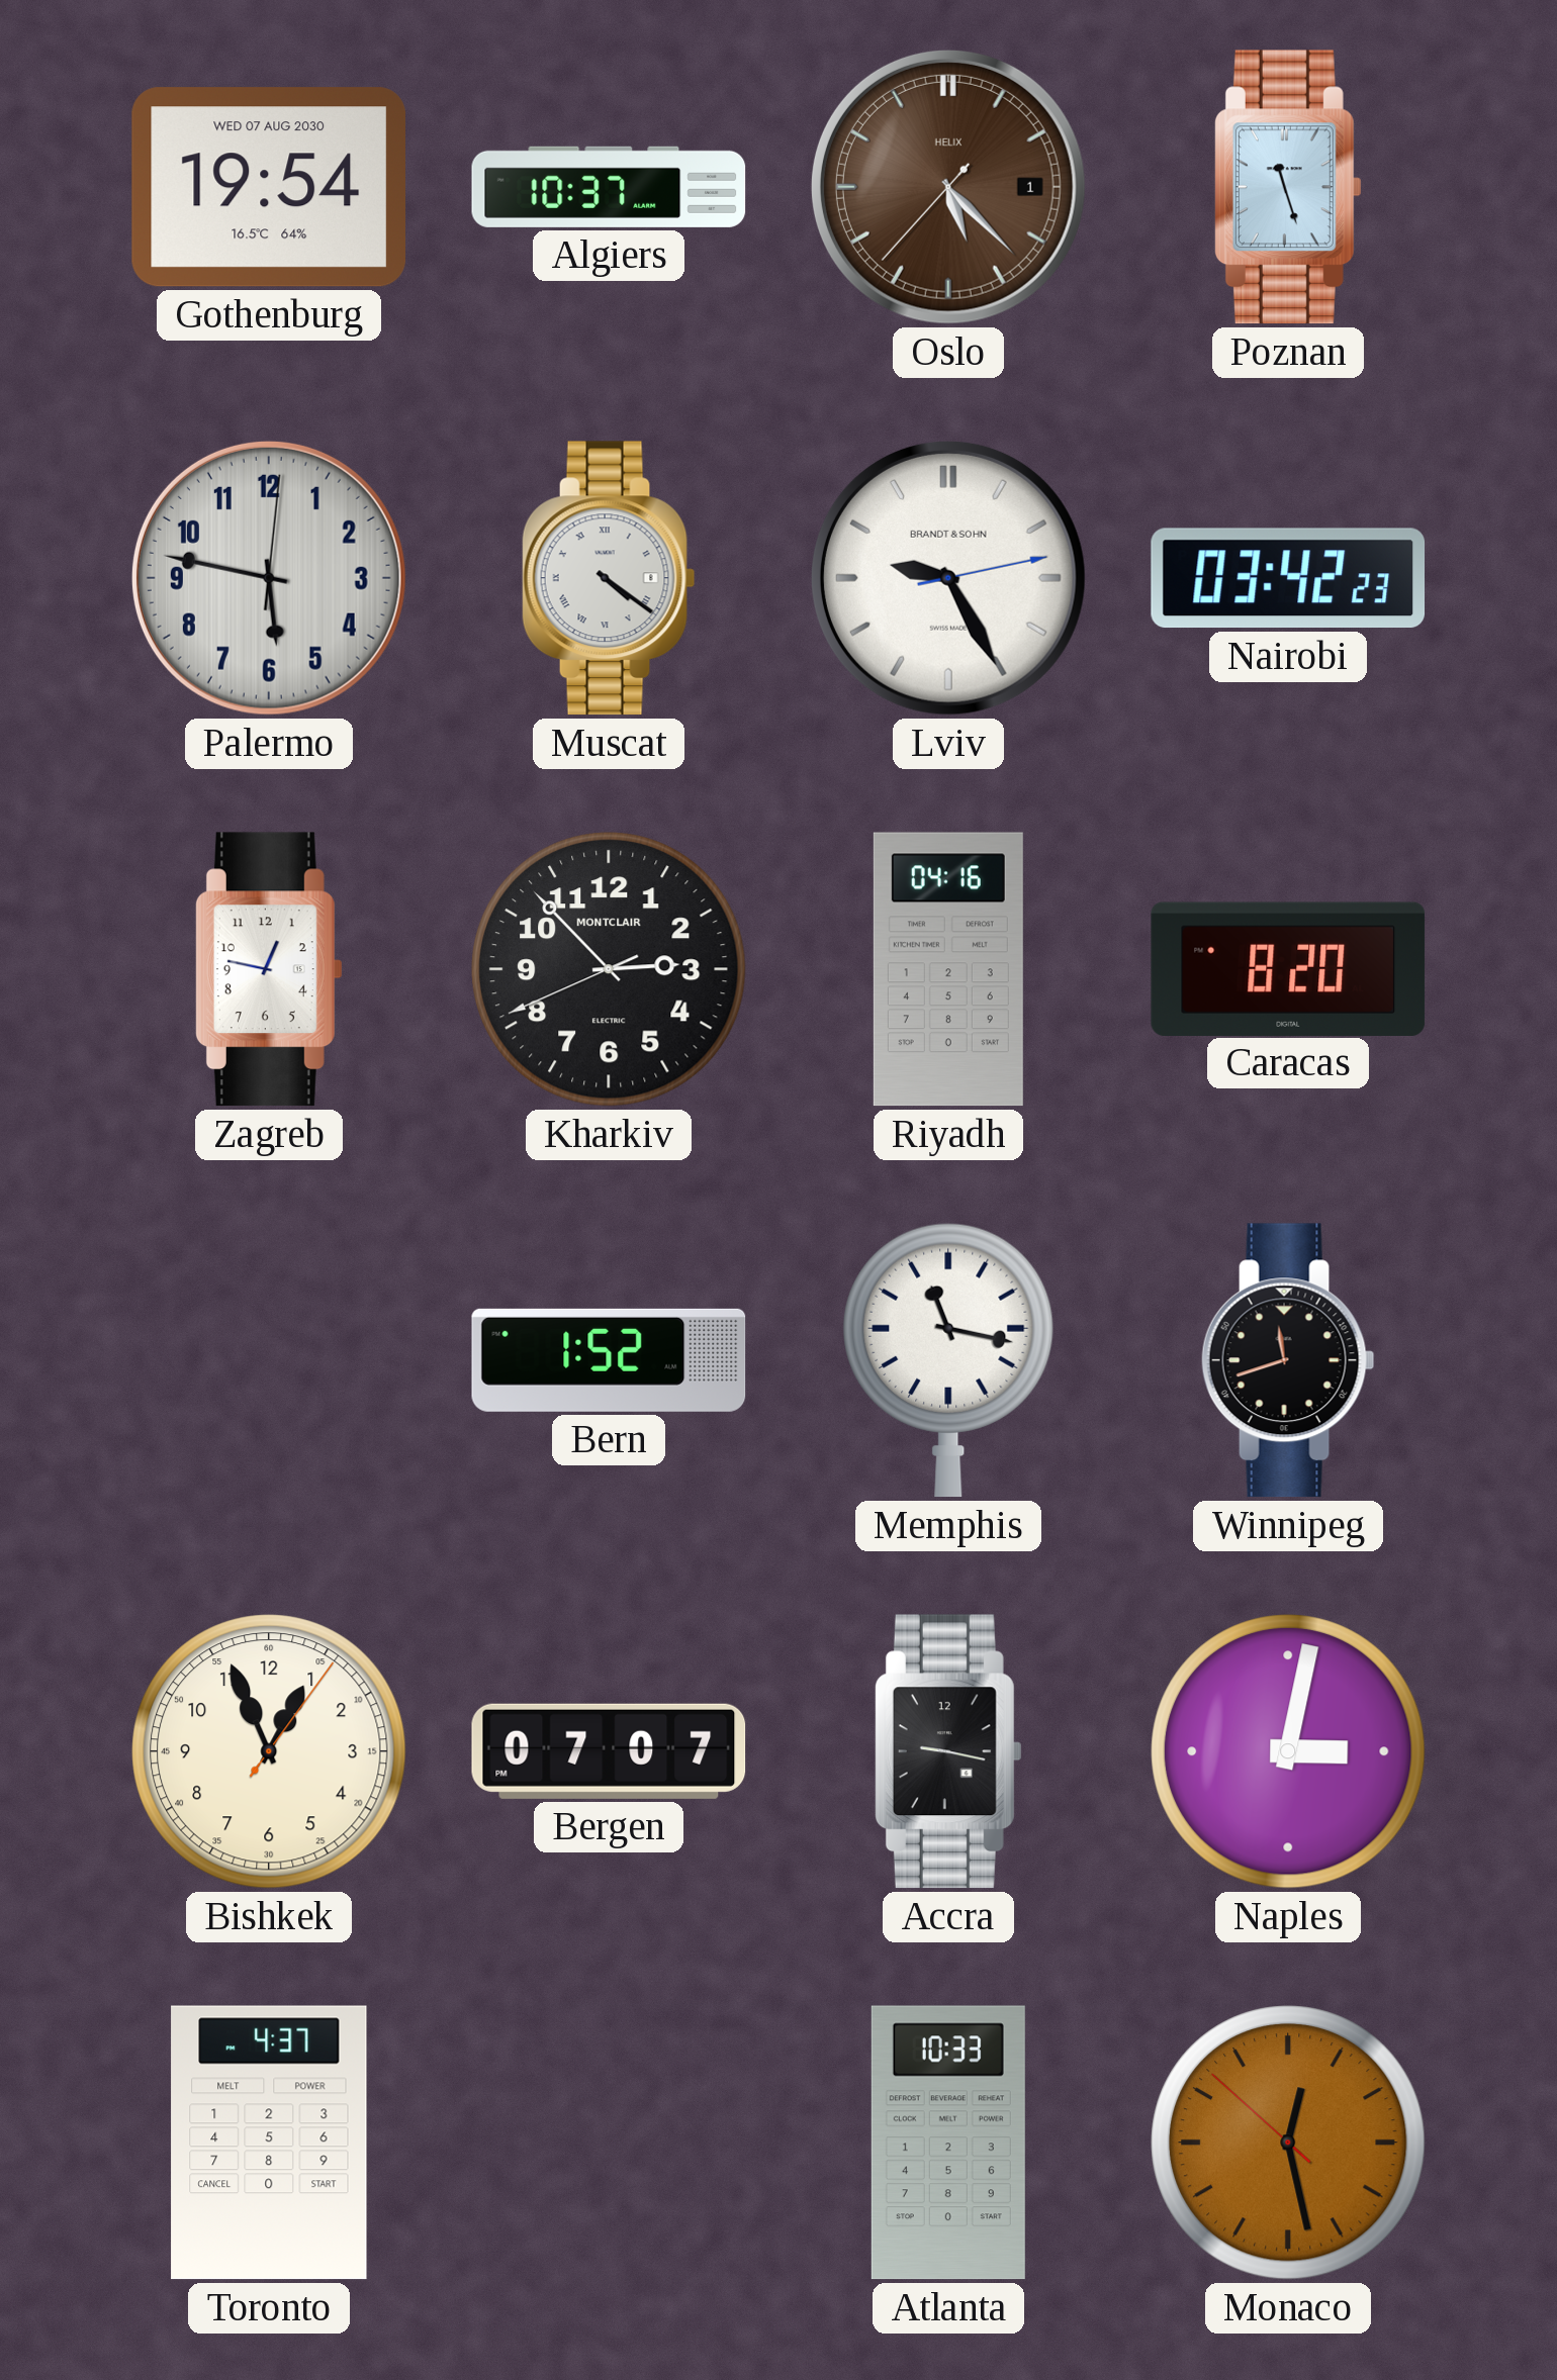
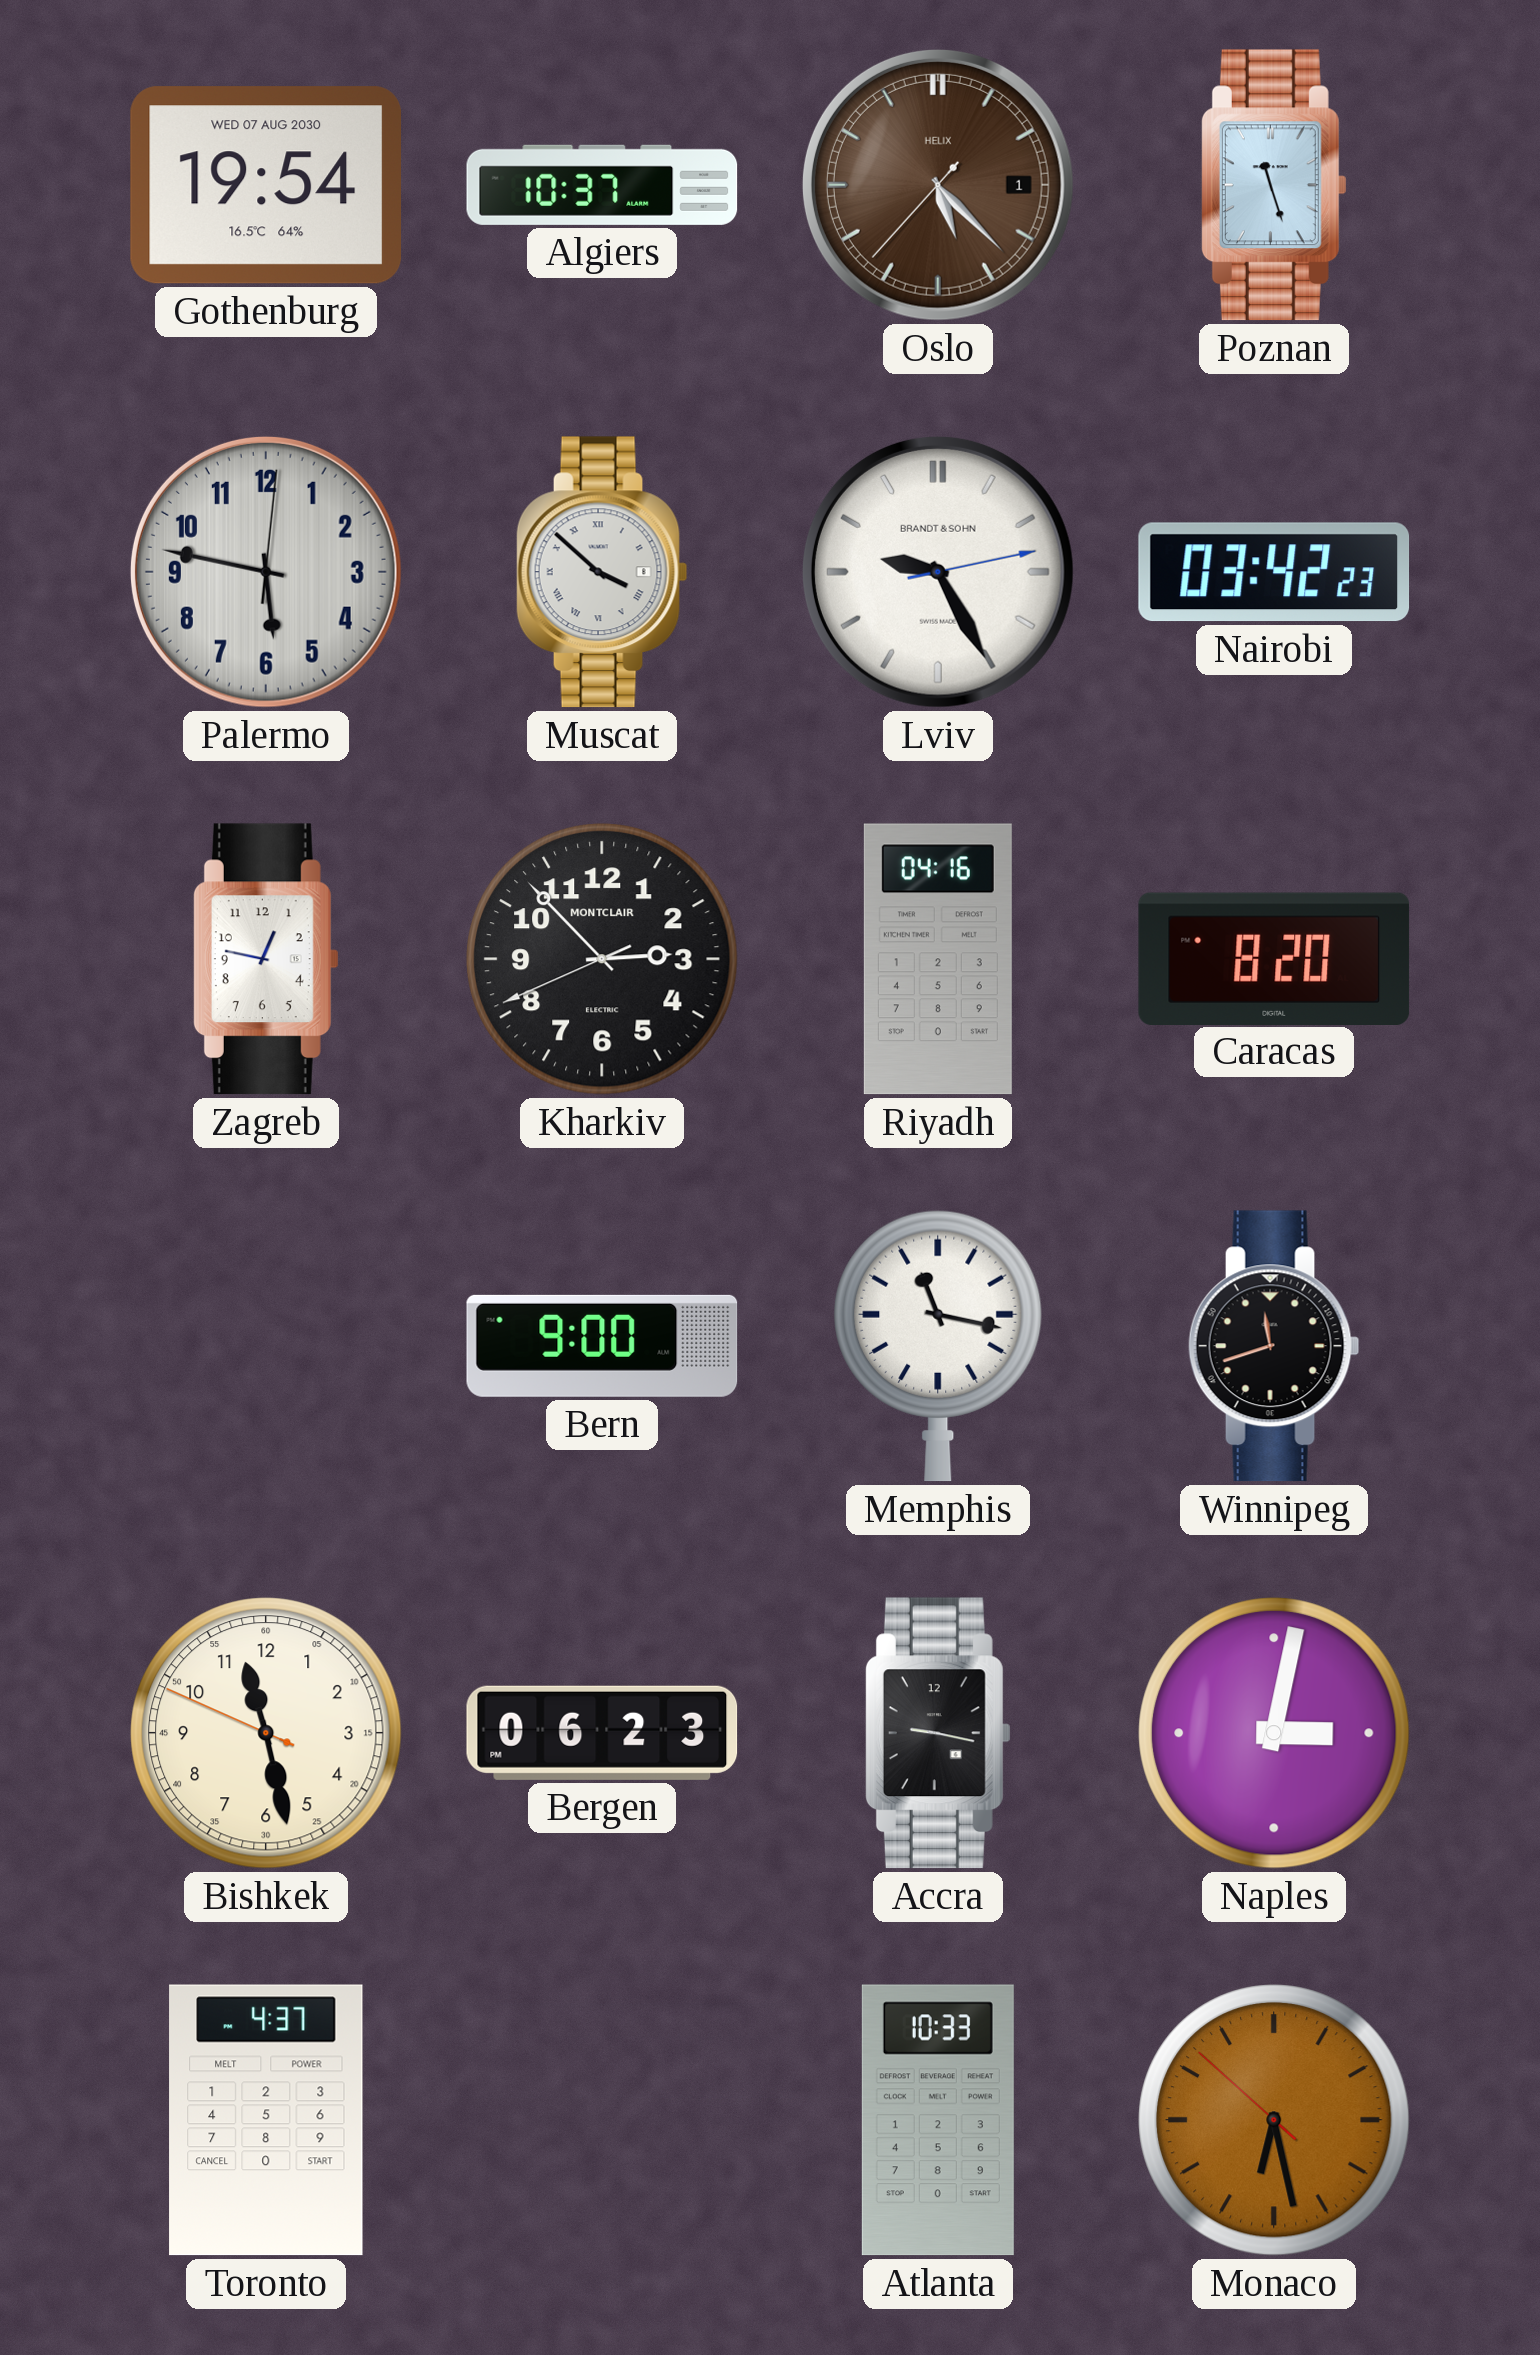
Muscat: 4:21 -> 3:52
Bern: 1:52 -> 9:00
Bishkek: 12:56 -> 11:27
Bergen: 07:07 -> 06:23
Monaco: 12:27 -> 6:27
